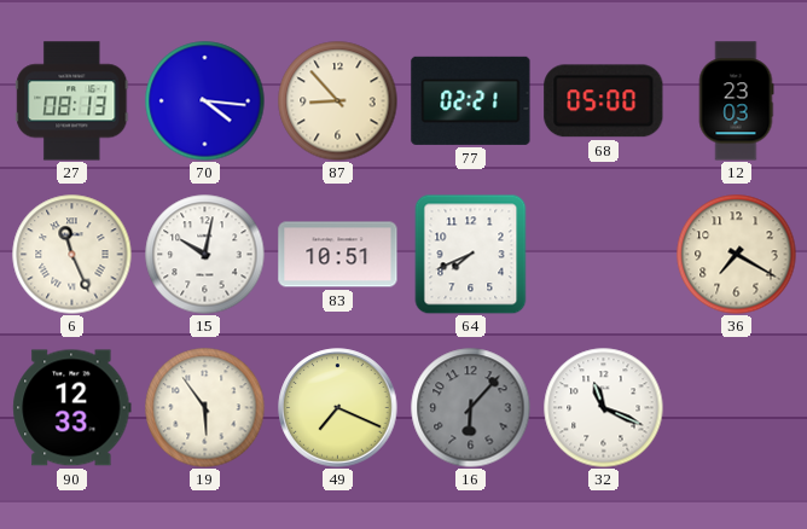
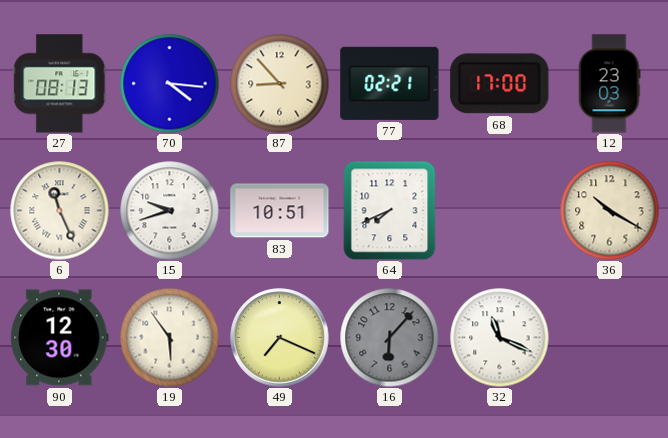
68: 05:00 -> 17:00
15: 10:02 -> 9:42
36: 7:20 -> 10:20
90: 12:33 -> 12:30
